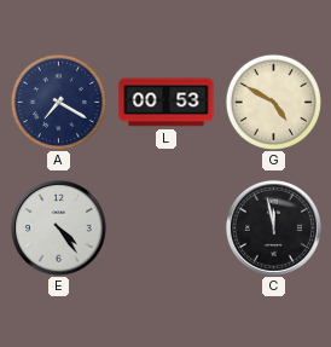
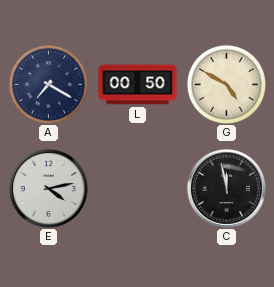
L: 00:53 -> 00:50
E: 4:24 -> 4:13
